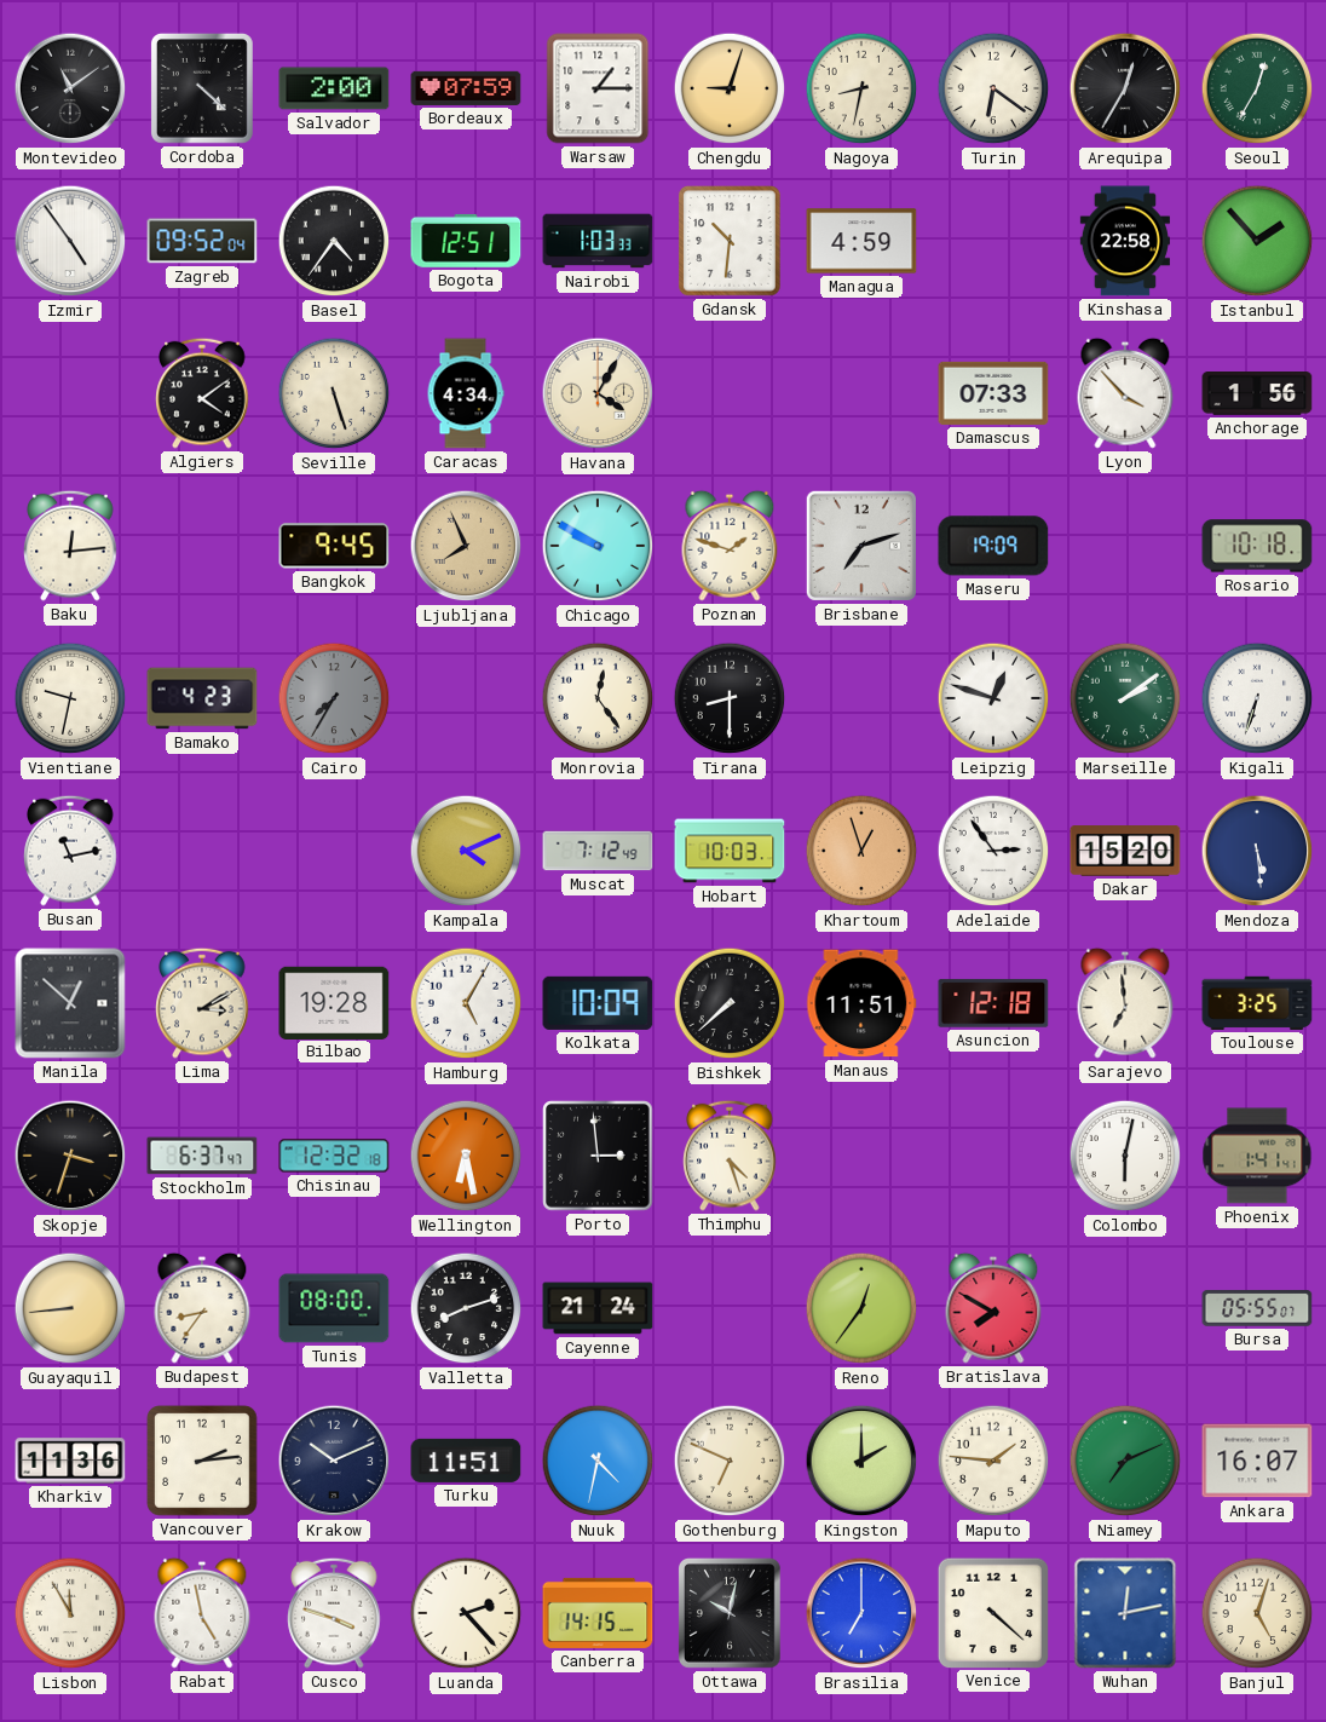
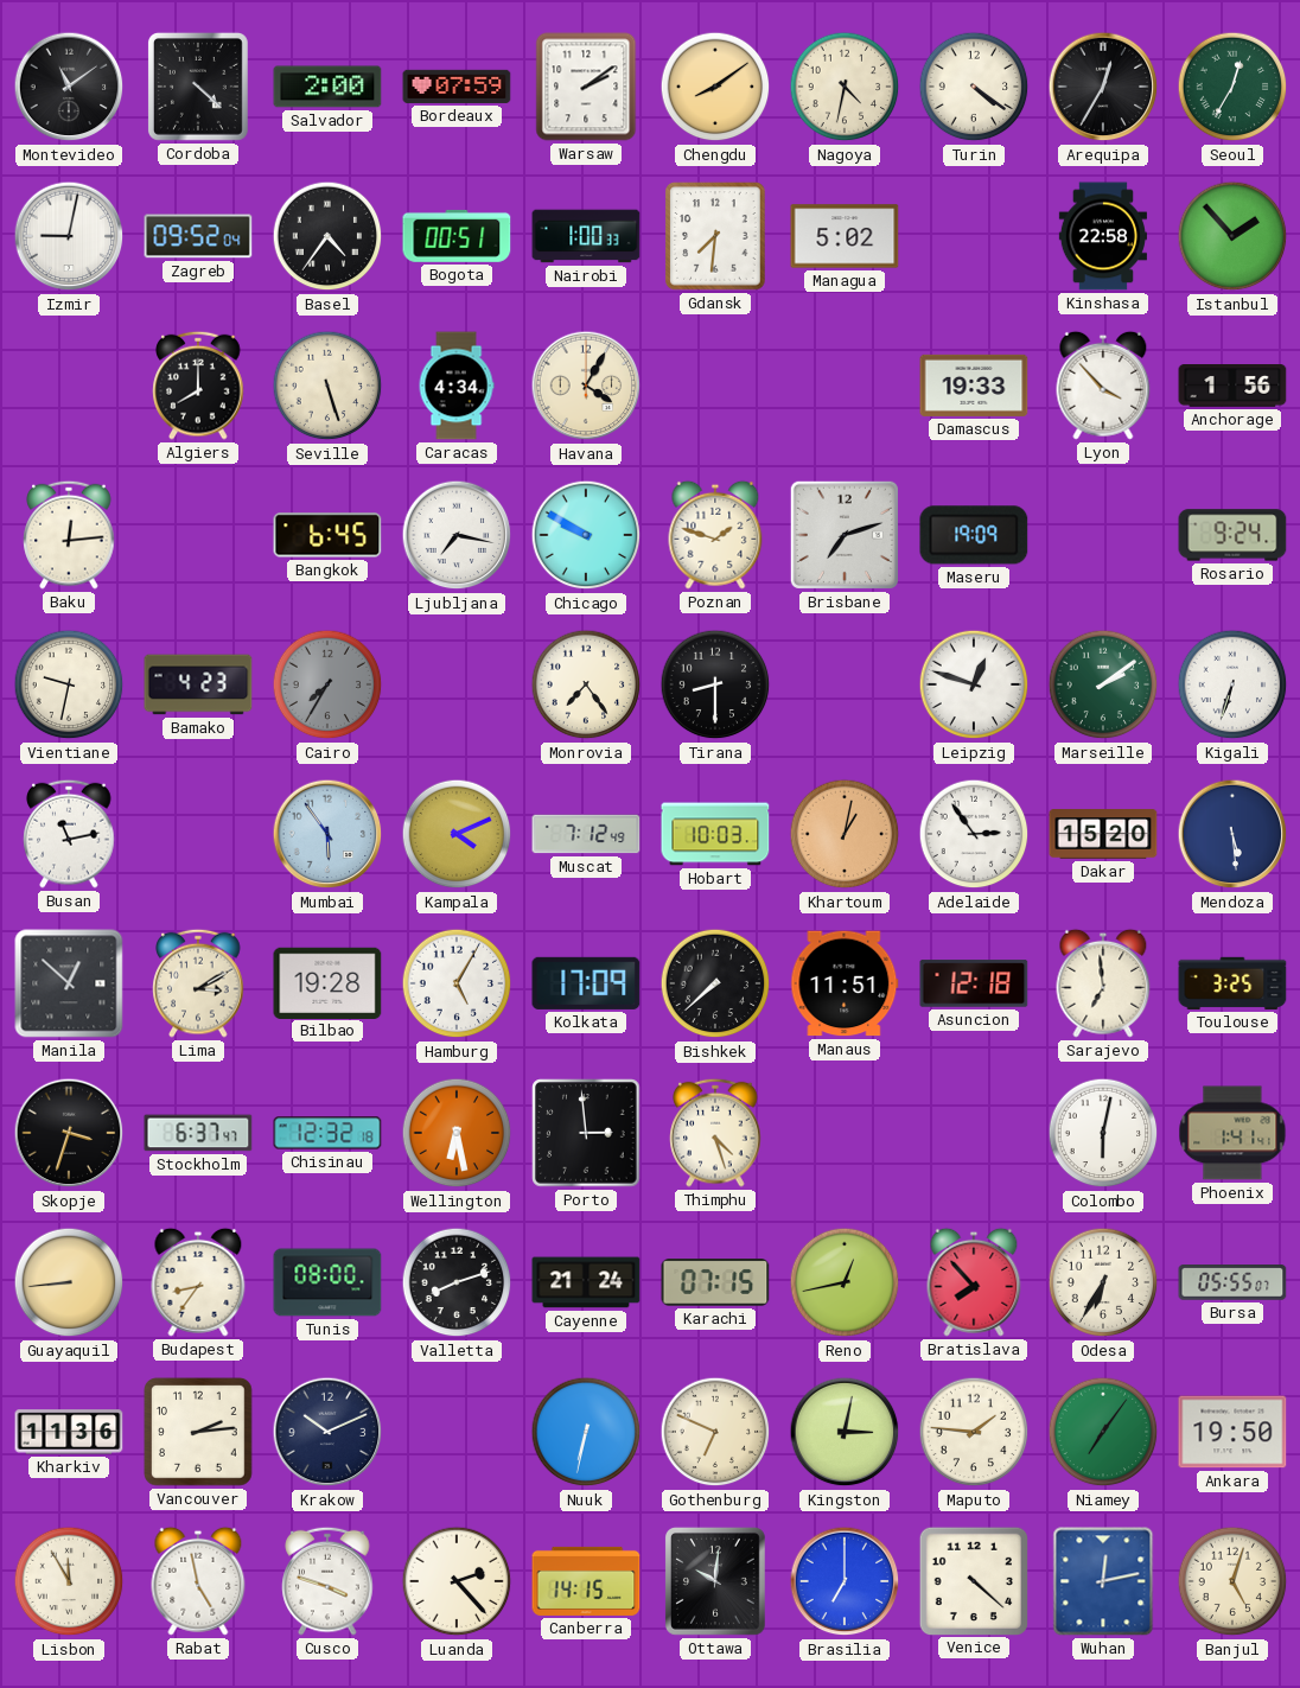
Warsaw: 1:15 -> 2:09
Chengdu: 9:03 -> 8:09
Nagoya: 8:32 -> 4:32
Turin: 6:21 -> 4:21
Izmir: 4:54 -> 9:02
Bogota: 12:51 -> 00:51
Nairobi: 1:03 -> 1:00
Gdansk: 10:31 -> 7:31
Managua: 4:59 -> 5:02
Algiers: 4:09 -> 8:00
Damascus: 07:33 -> 19:33
Bangkok: 9:45 -> 6:45
Ljubljana: 7:56 -> 7:17
Ljubljana dial: champagne -> white
Rosario: 10:18 -> 9:24
Monrovia: 12:24 -> 7:24
Mumbai: none -> 5:54
Khartoum: 12:57 -> 1:02
Kolkata: 10:09 -> 17:09
Karachi: none -> 07:15
Reno: 12:36 -> 12:43
Bratislava: 7:50 -> 7:53
Odesa: none -> 6:35
Turku: 11:51 -> none
Nuuk: 4:32 -> 6:32
Kingston: 2:00 -> 3:02
Niamey: 7:11 -> 7:06
Ankara: 16:07 -> 19:50
Ottawa: 10:02 -> 10:01
